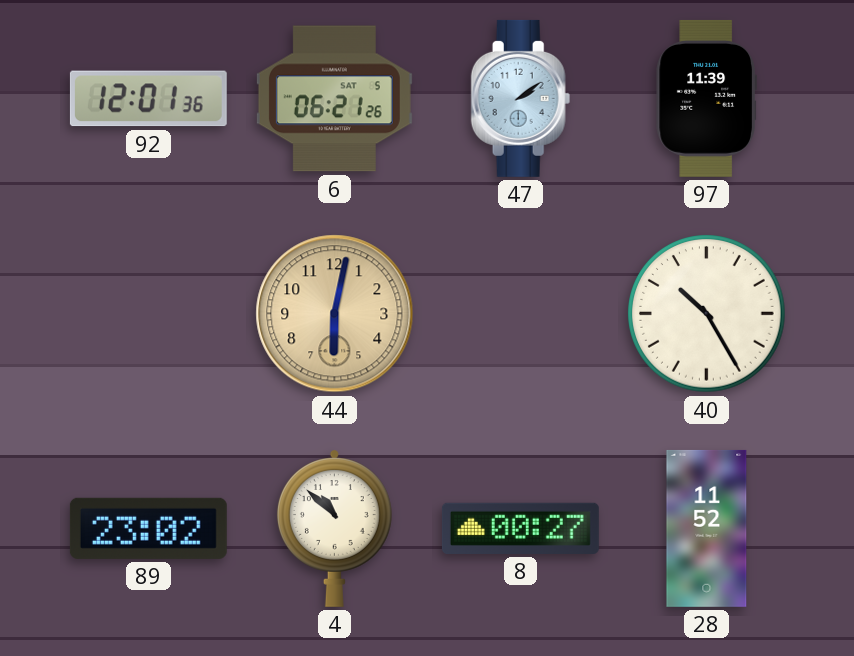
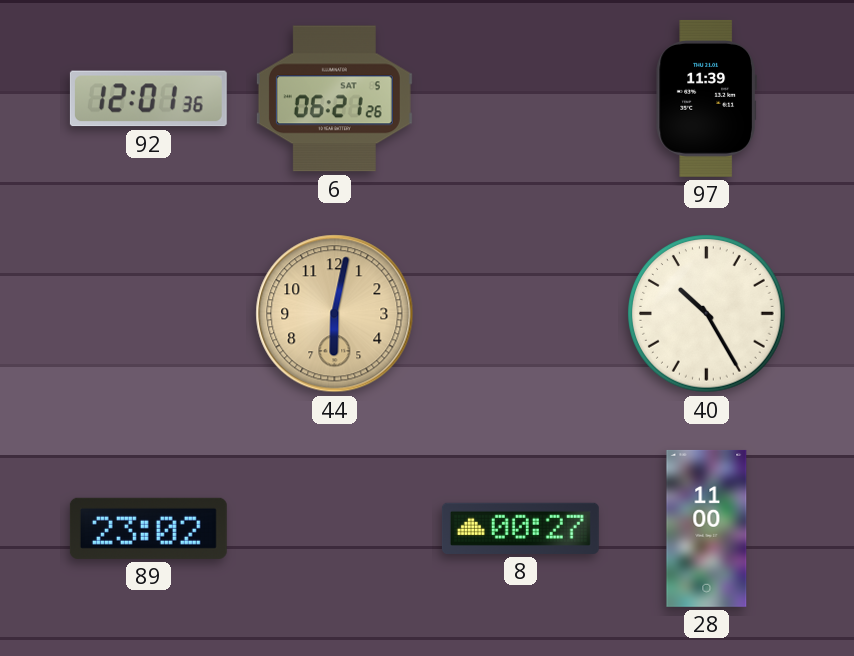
47: 2:09 -> none
4: 10:52 -> none
28: 11:52 -> 11:00
